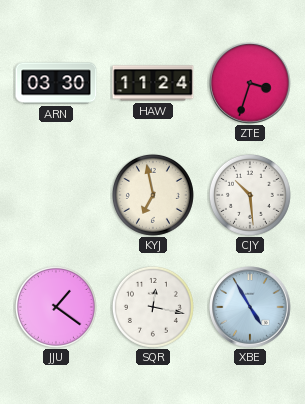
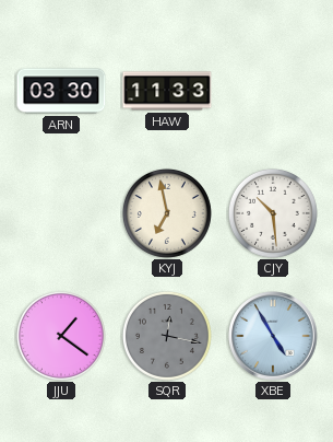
HAW: 11:24 -> 11:33
ZTE: 3:33 -> none
SQR dial: white -> grey
